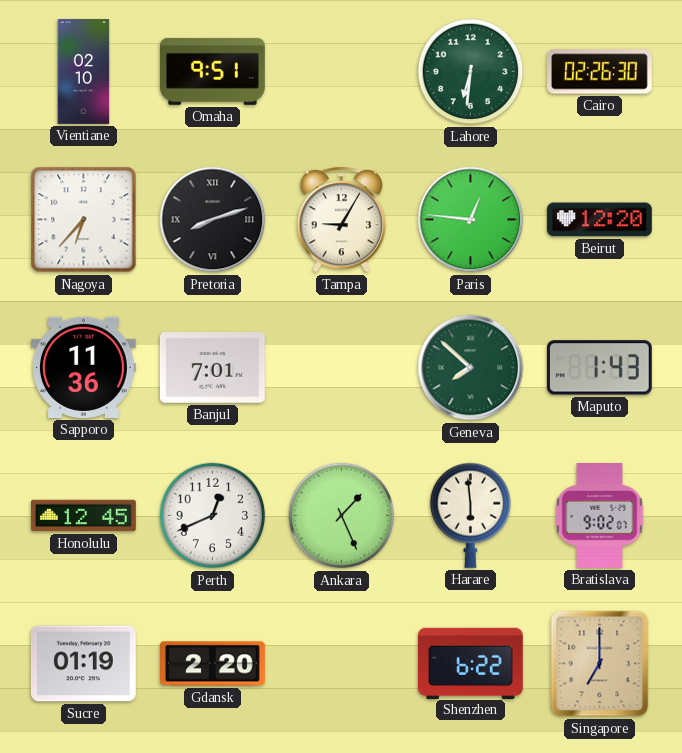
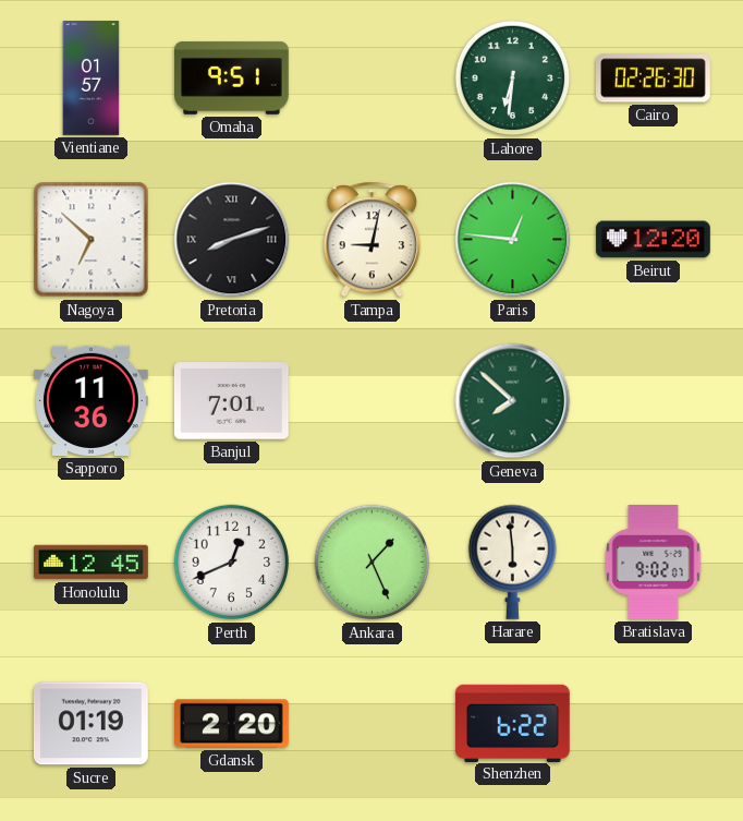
Vientiane: 02:10 -> 01:57
Nagoya: 6:37 -> 6:52
Tampa: 9:05 -> 9:02
Maputo: 1:43 -> none
Singapore: 7:00 -> none
